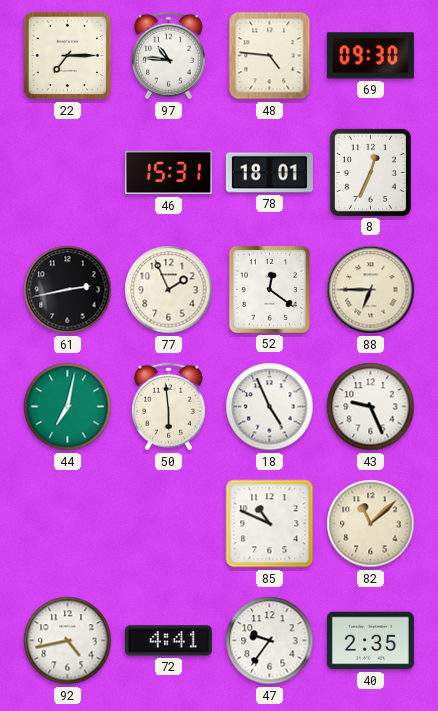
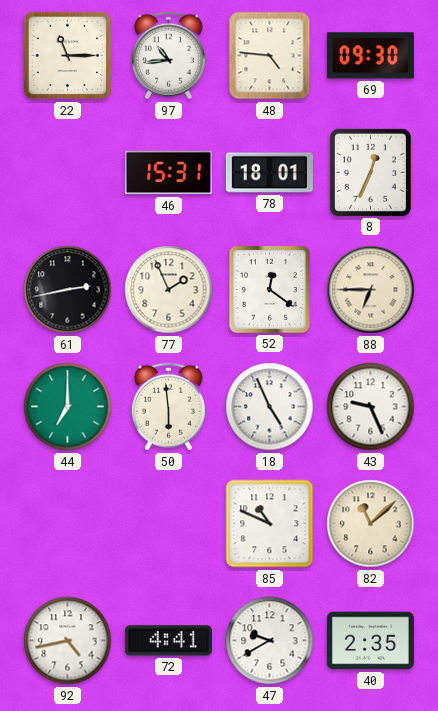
22: 7:15 -> 11:15
97: 10:46 -> 10:44
44: 7:02 -> 7:00
47: 9:36 -> 9:40
